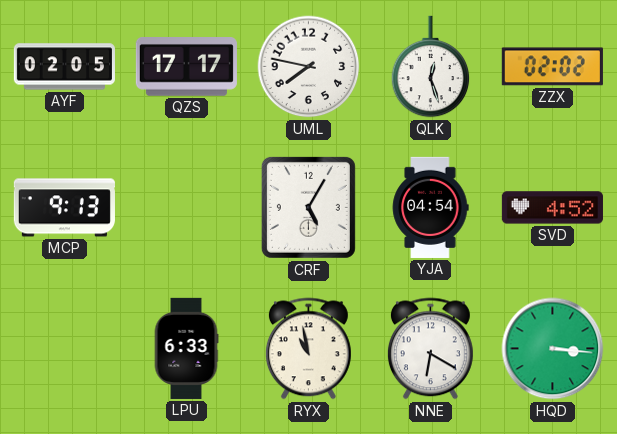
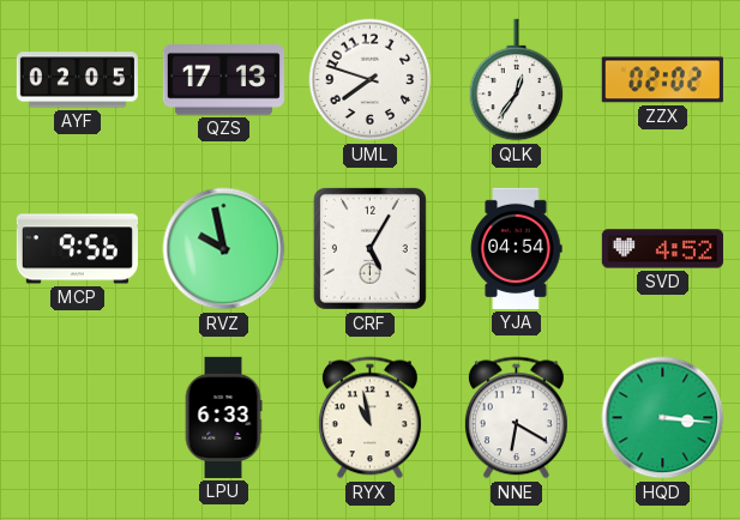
QZS: 17:17 -> 17:13
UML: 7:47 -> 7:48
QLK: 12:27 -> 12:36
MCP: 9:13 -> 9:56
RVZ: none -> 9:58
